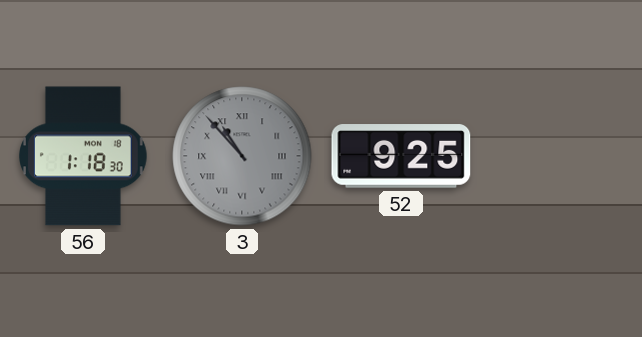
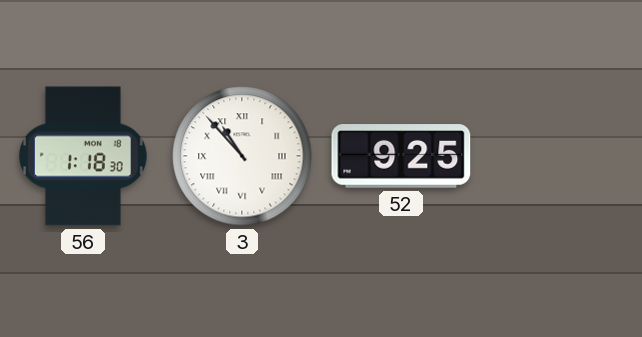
3 dial: grey -> white
